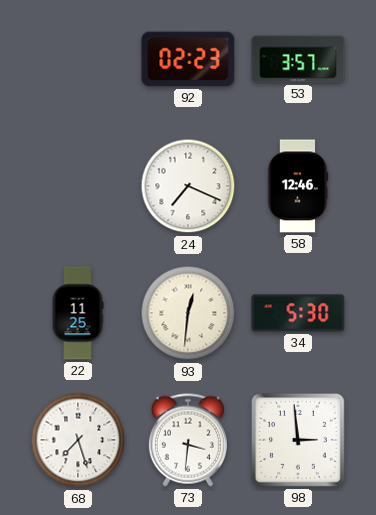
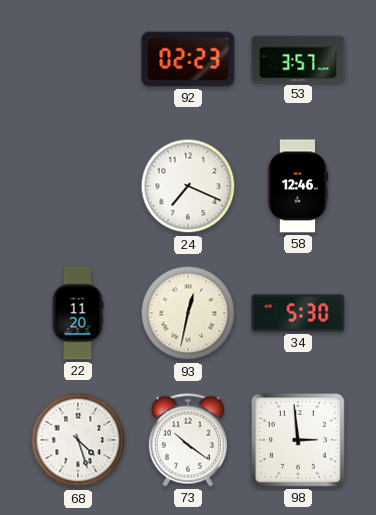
22: 11:25 -> 11:20
93: 12:31 -> 12:32
68: 7:27 -> 4:27
73: 3:31 -> 10:21
